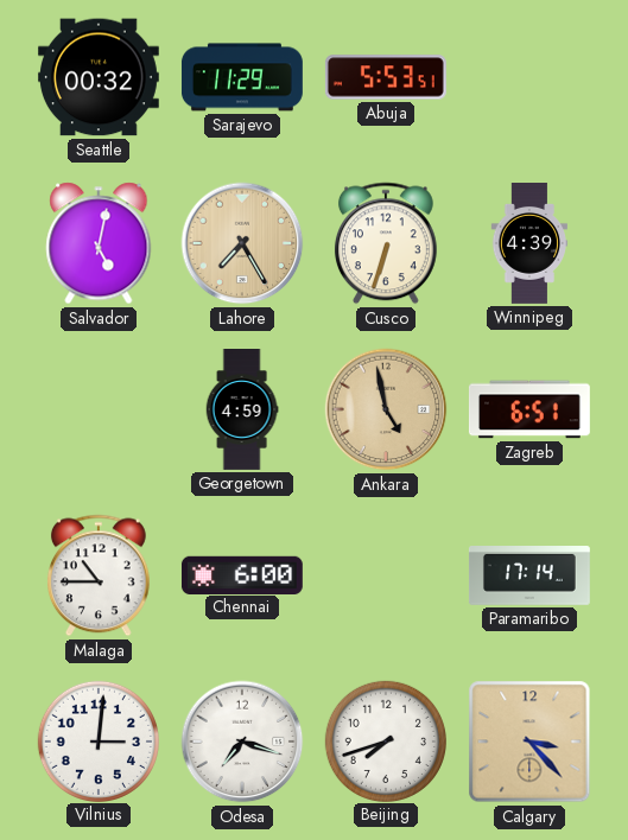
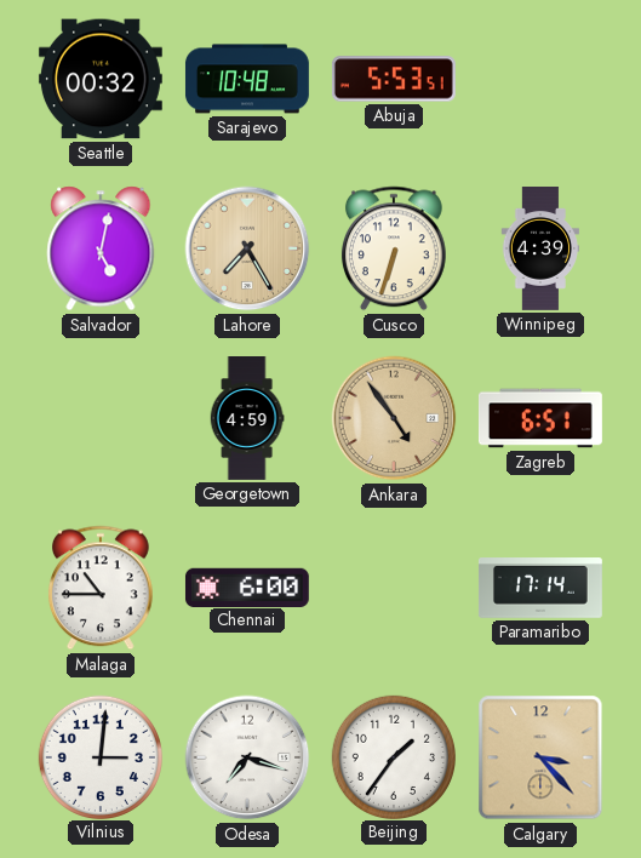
Sarajevo: 11:29 -> 10:48
Ankara: 4:58 -> 4:54
Beijing: 7:42 -> 1:36
